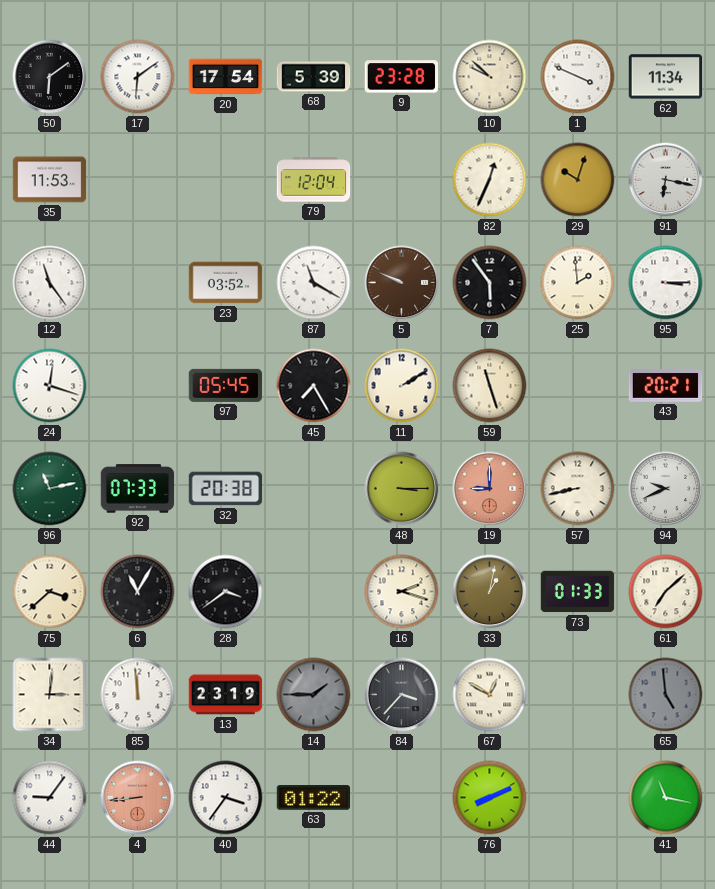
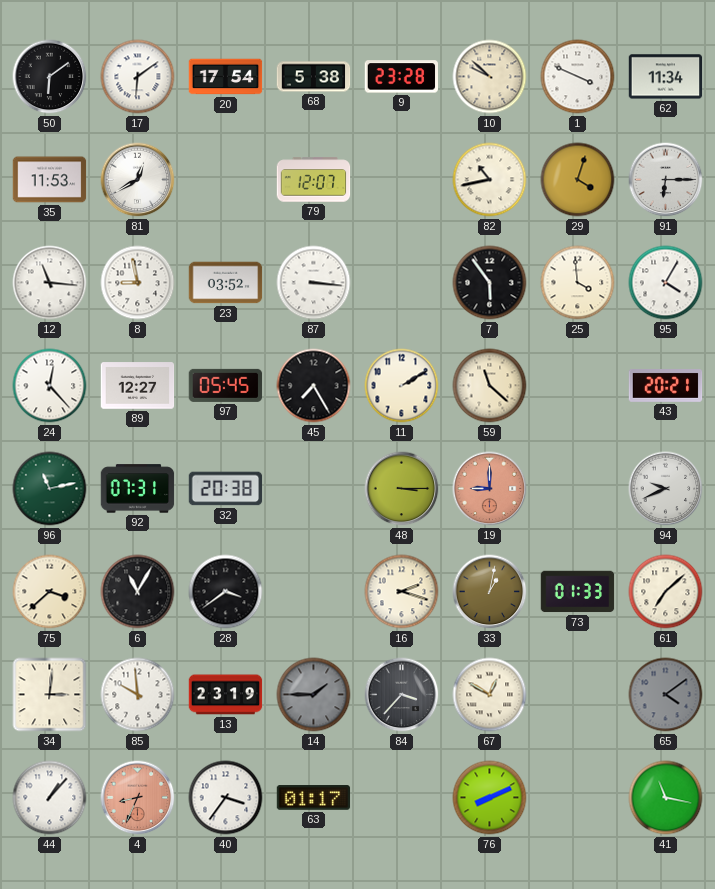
68: 5:39 -> 5:38
81: none -> 12:40
79: 12:04 -> 12:07
82: 12:34 -> 10:43
29: 10:03 -> 4:03
91: 6:17 -> 6:15
12: 11:24 -> 11:16
8: none -> 8:58
87: 11:20 -> 3:16
5: 9:49 -> none
25: 1:59 -> 3:59
95: 3:15 -> 4:05
24: 12:18 -> 12:23
89: none -> 12:27
59: 11:27 -> 11:22
92: 07:33 -> 07:31
57: 8:43 -> none
85: 11:59 -> 9:59
65: 4:59 -> 4:09
44: 9:06 -> 1:07
4: 8:44 -> 8:34
63: 01:22 -> 01:17
